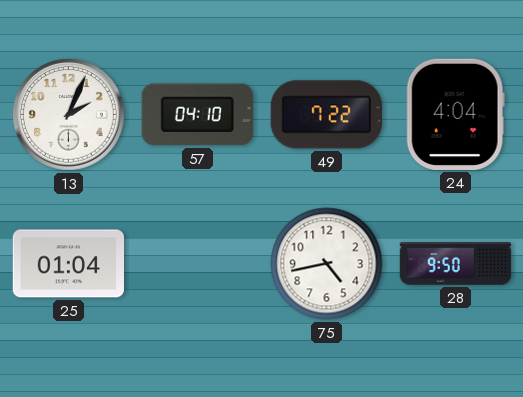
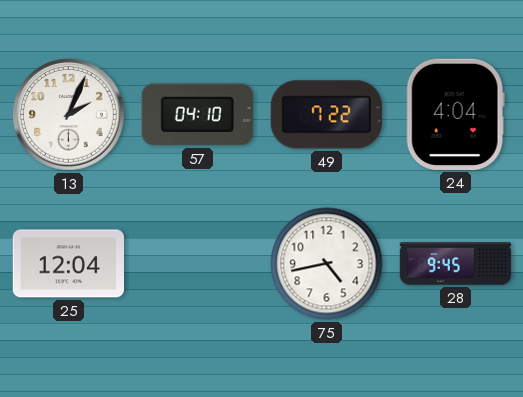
25: 01:04 -> 12:04
28: 9:50 -> 9:45
